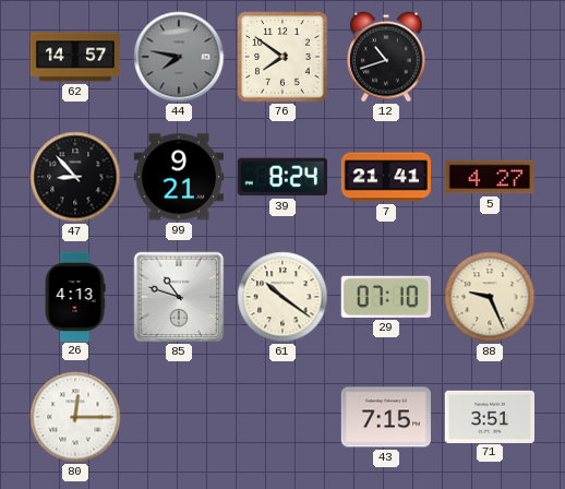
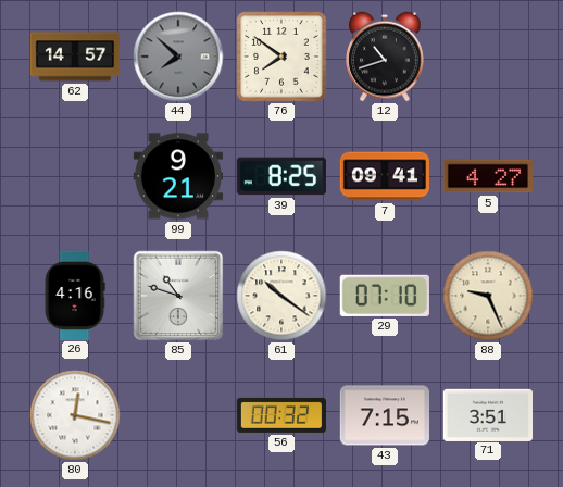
44: 7:47 -> 7:52
47: 8:53 -> none
39: 8:24 -> 8:25
7: 21:41 -> 09:41
26: 4:13 -> 4:16
80: 12:15 -> 12:17
56: none -> 00:32
